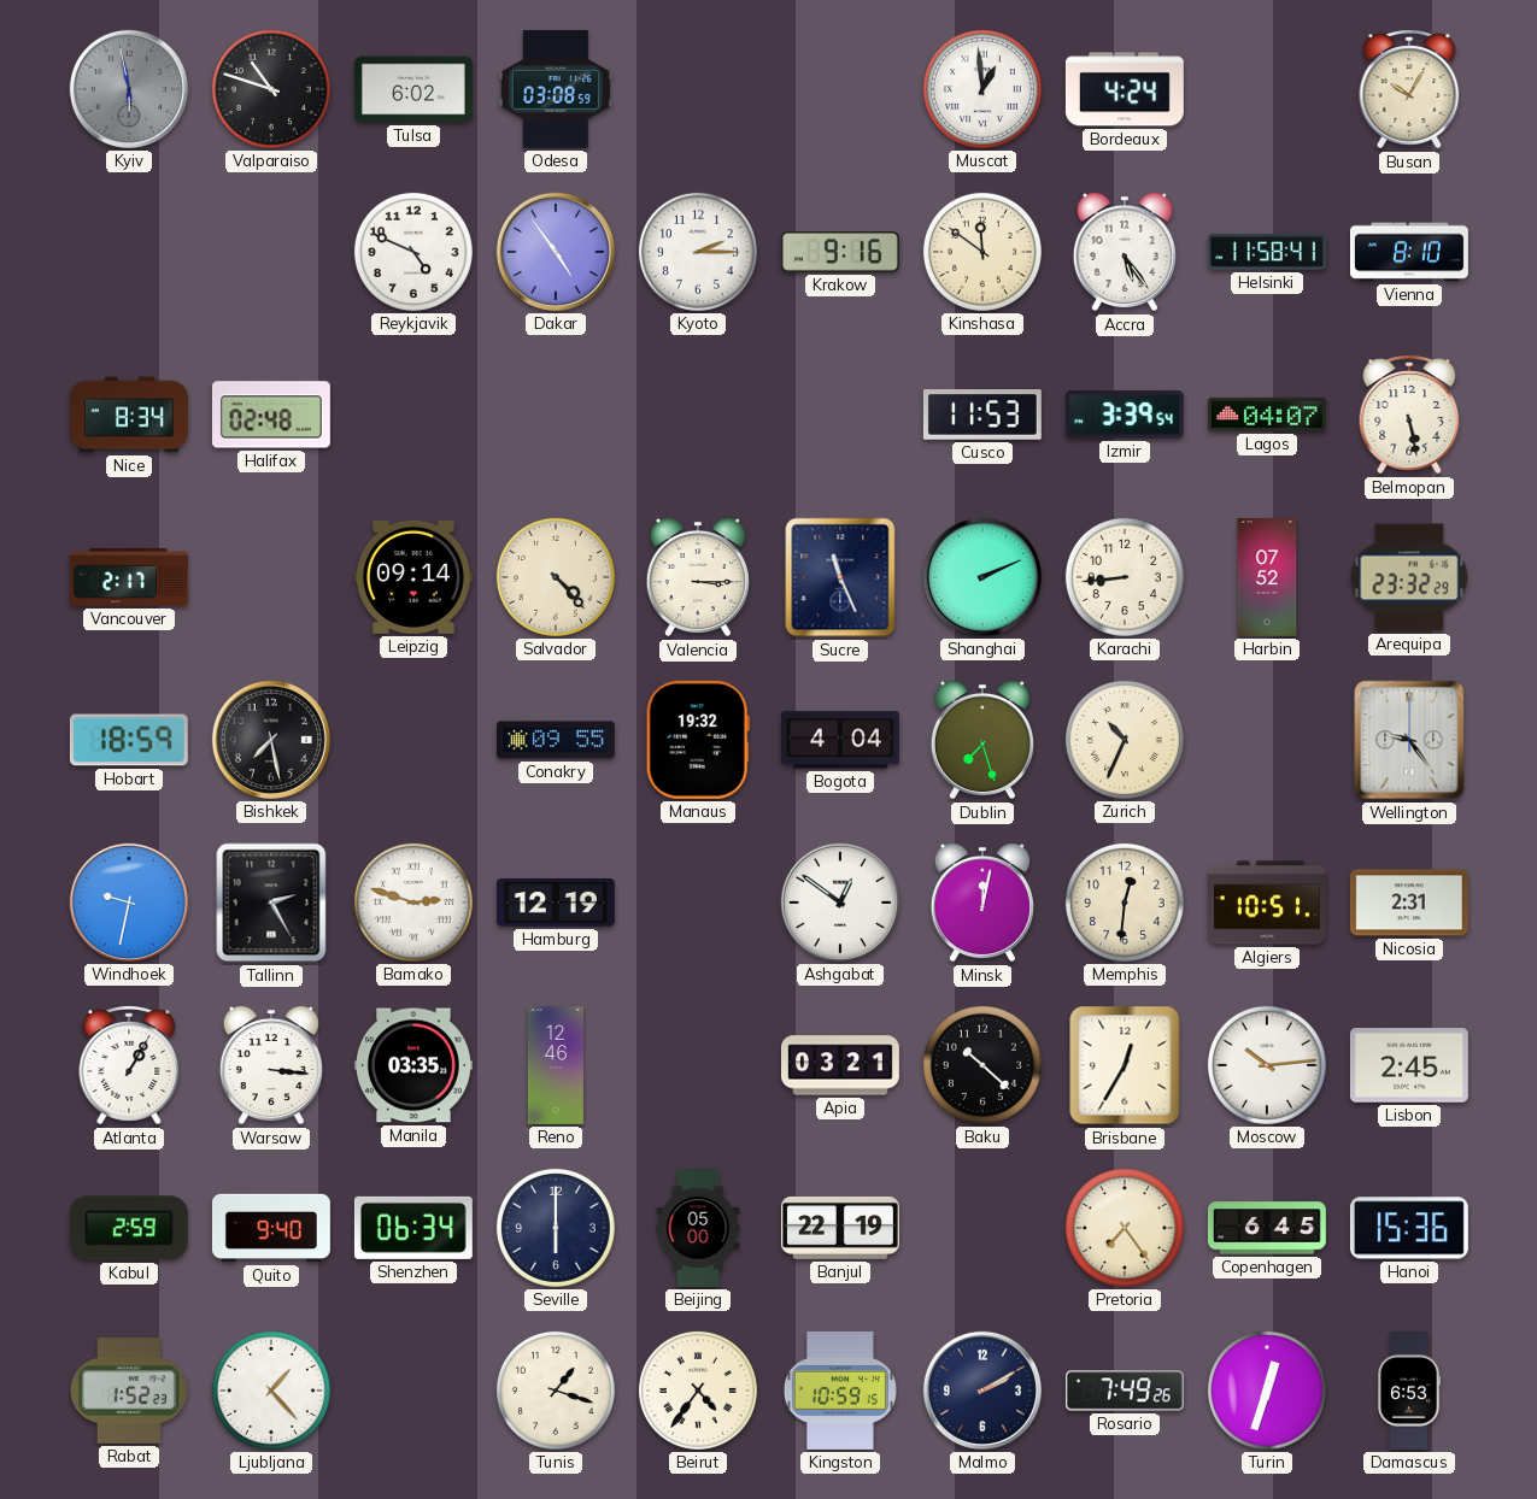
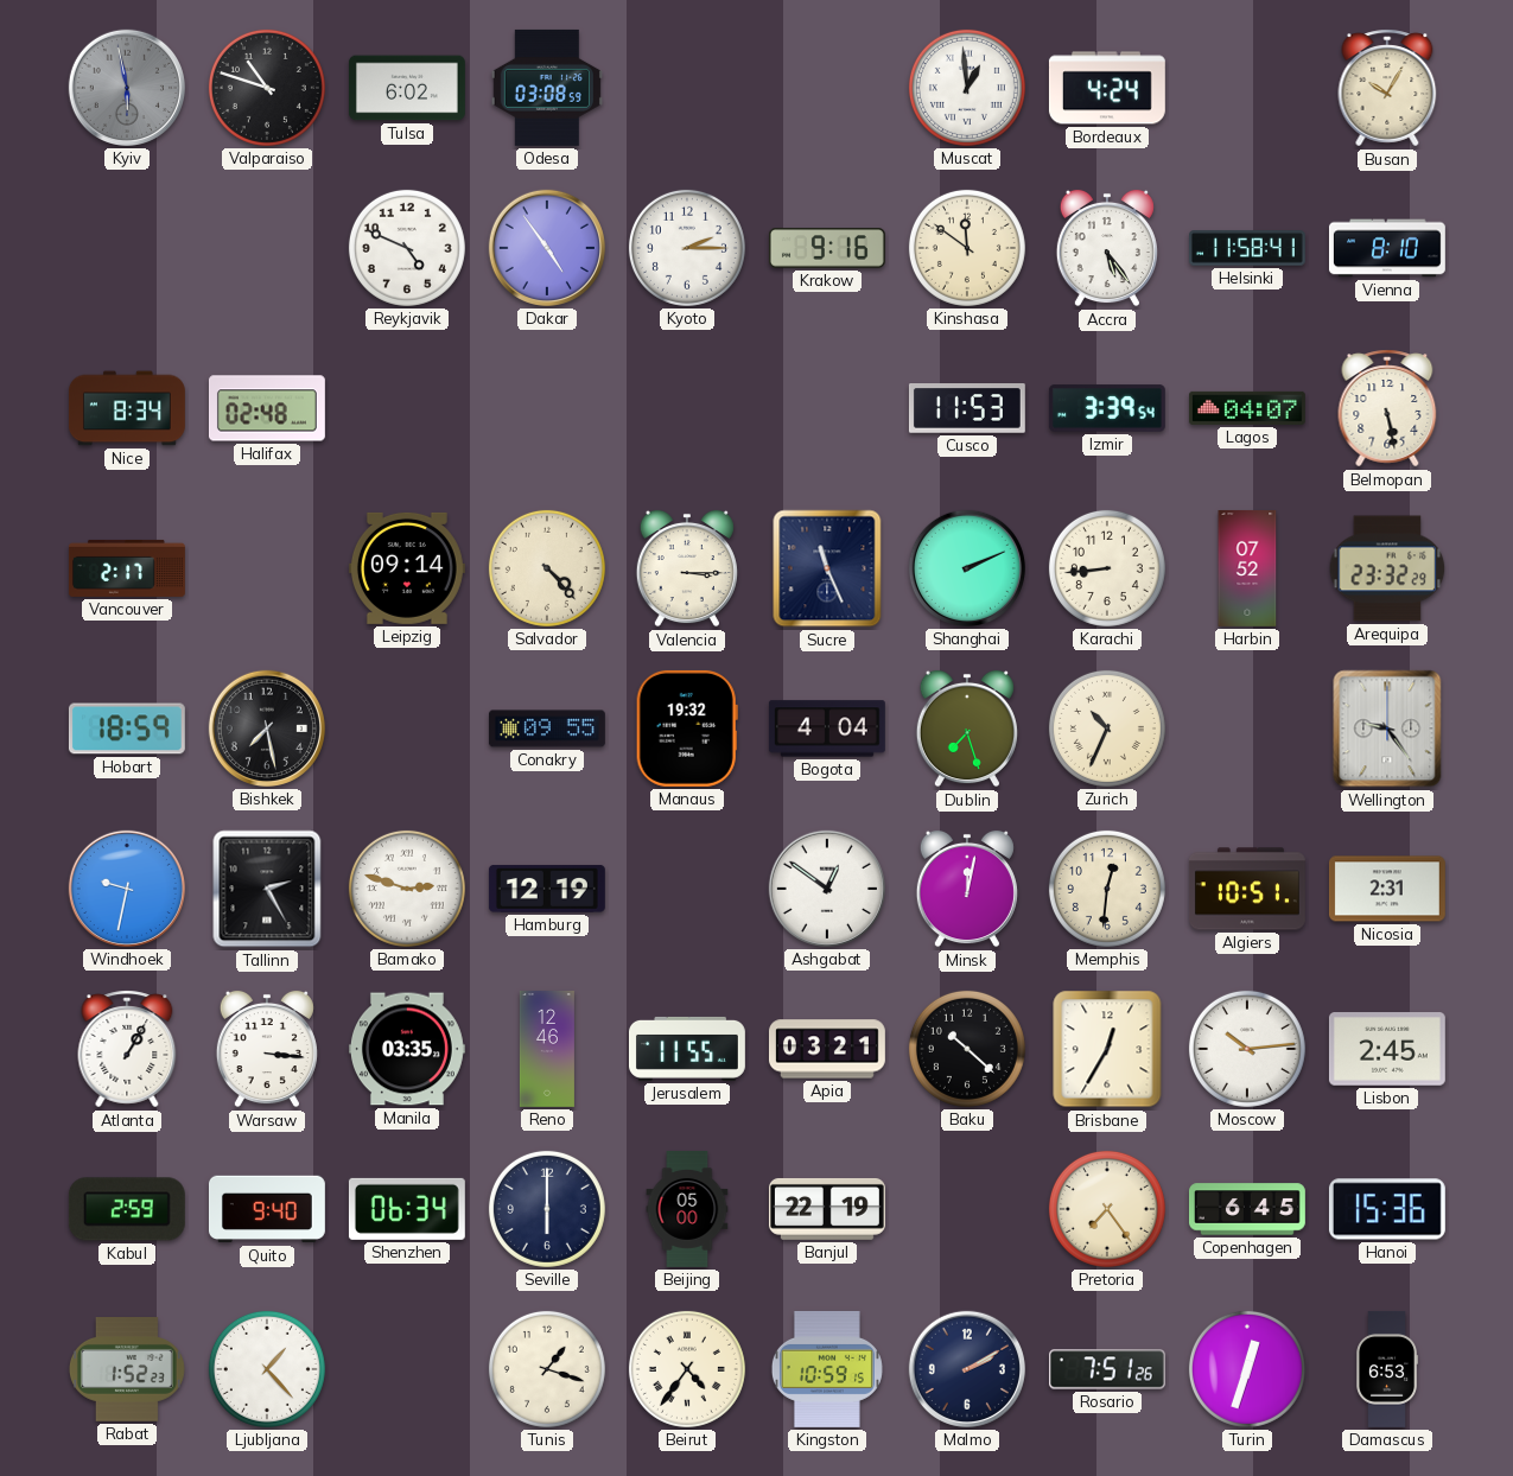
Jerusalem: none -> 11:55
Rosario: 7:49 -> 7:51
